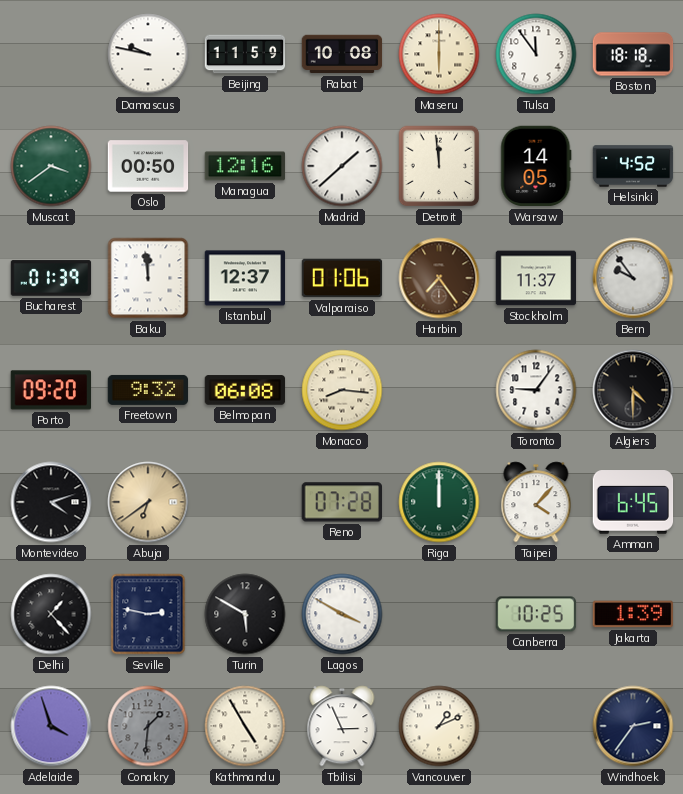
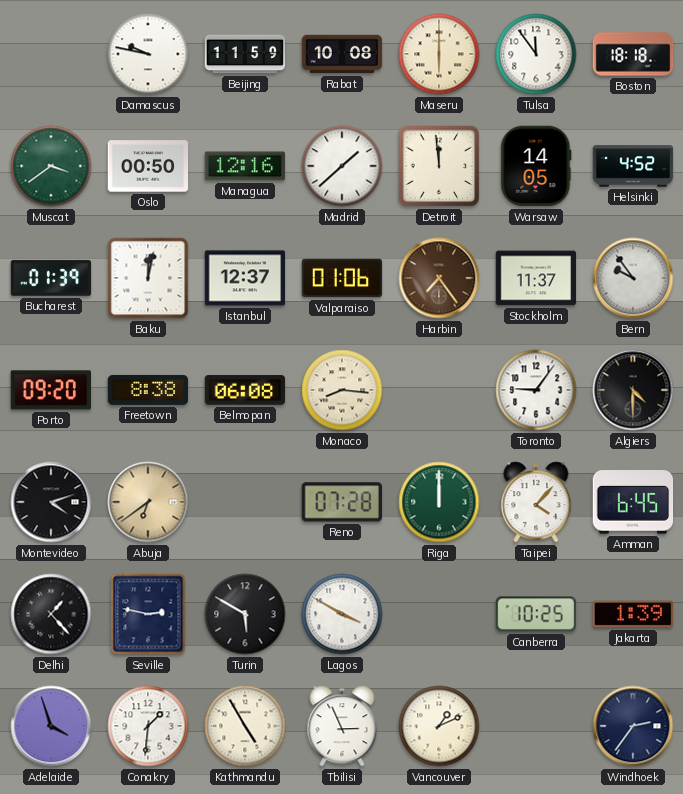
Baku: 11:59 -> 12:02
Freetown: 9:32 -> 8:38
Conakry dial: grey -> white
